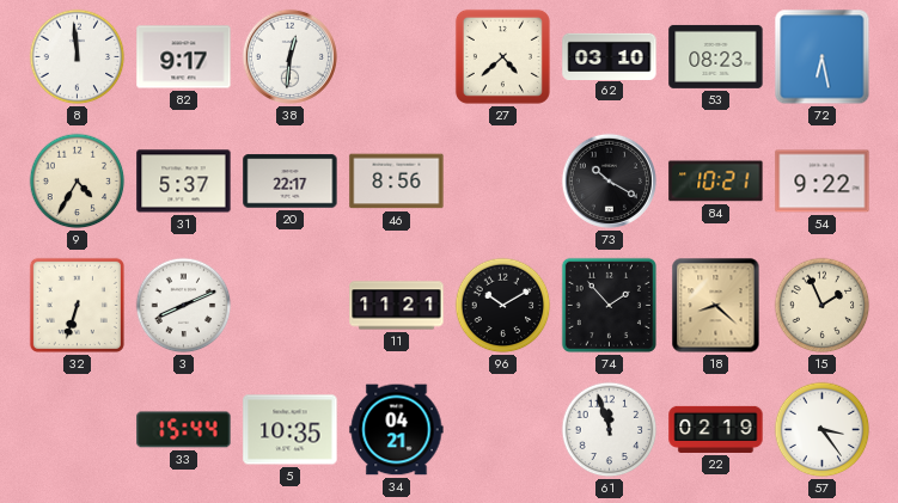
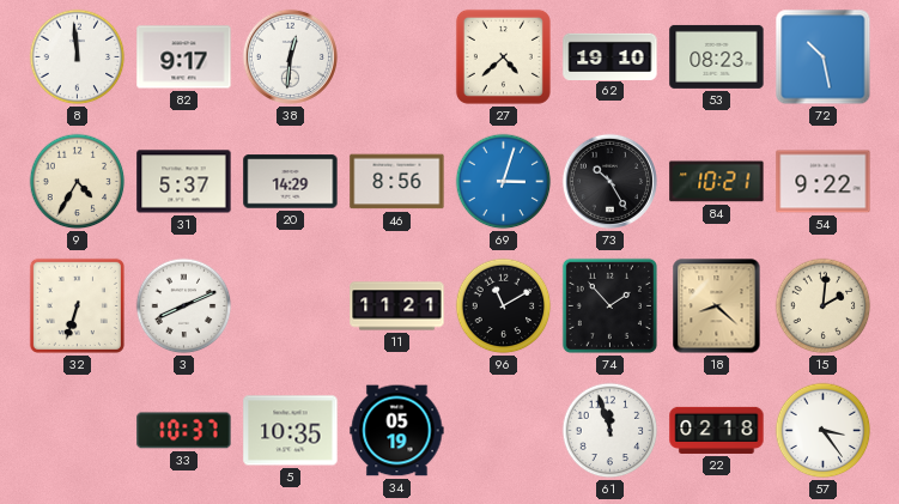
62: 03:10 -> 19:10
72: 6:28 -> 10:28
20: 22:17 -> 14:29
69: none -> 3:03
73: 10:20 -> 10:25
96: 10:10 -> 11:10
15: 1:56 -> 2:01
33: 15:44 -> 10:37
34: 04:21 -> 05:19
22: 02:19 -> 02:18
